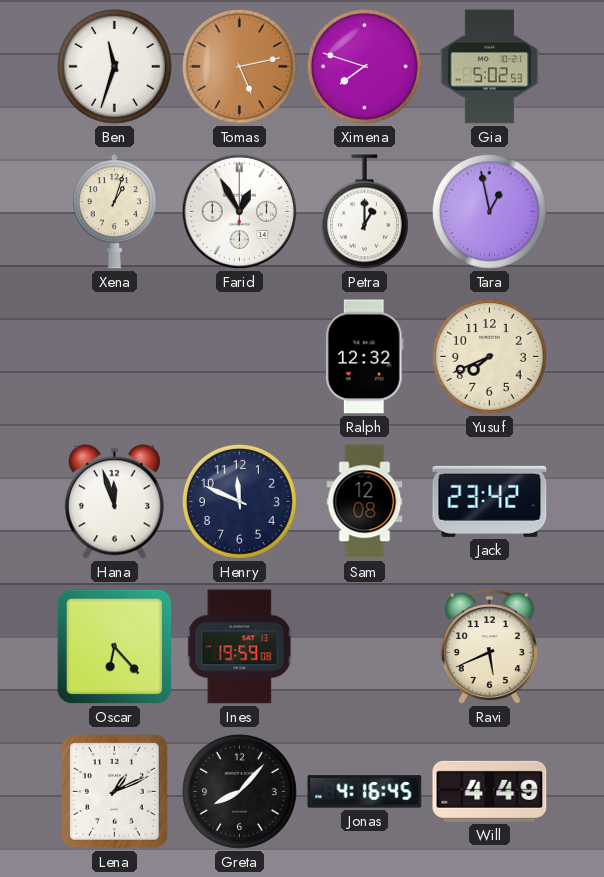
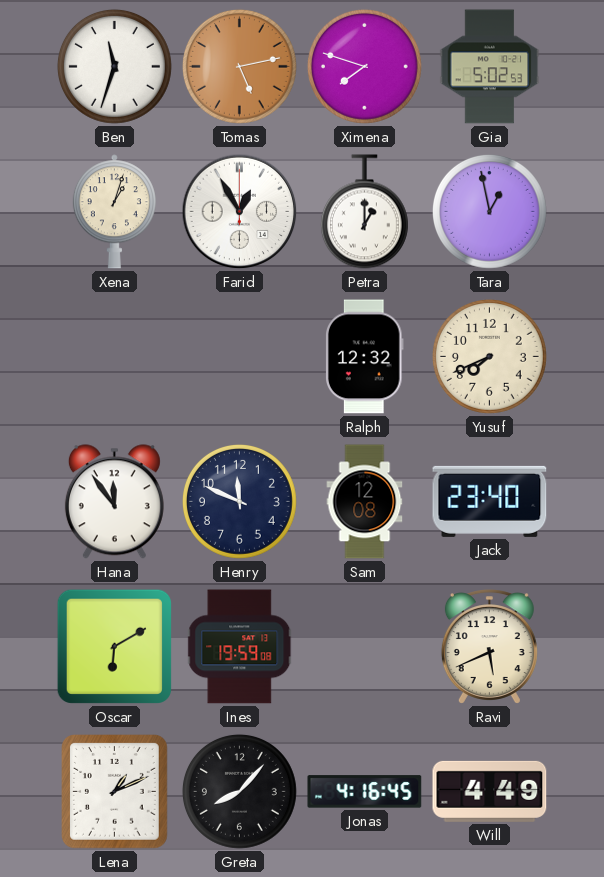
Hana: 11:57 -> 11:54
Jack: 23:42 -> 23:40
Oscar: 6:23 -> 6:10
